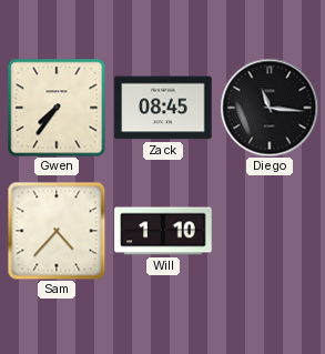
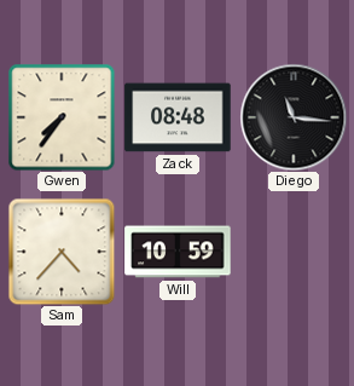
Zack: 08:45 -> 08:48
Will: 1:10 -> 10:59
